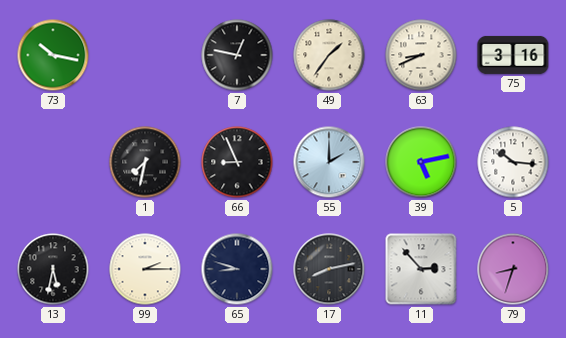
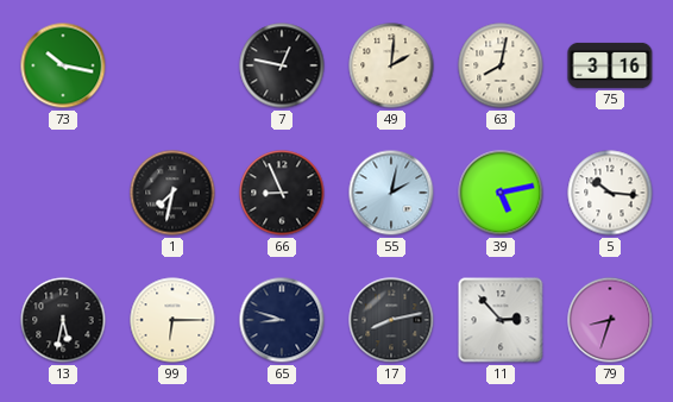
49: 1:36 -> 2:01
63: 8:41 -> 8:02
55: 2:00 -> 2:02
99: 2:15 -> 6:15
